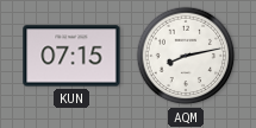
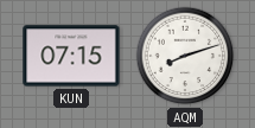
AQM: 8:13 -> 8:12
